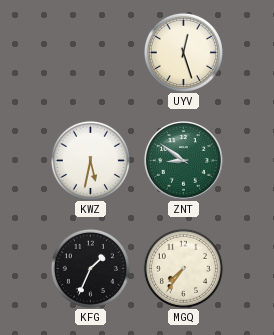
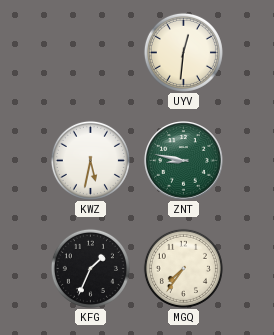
UYV: 12:27 -> 12:31
ZNT: 8:51 -> 8:47
